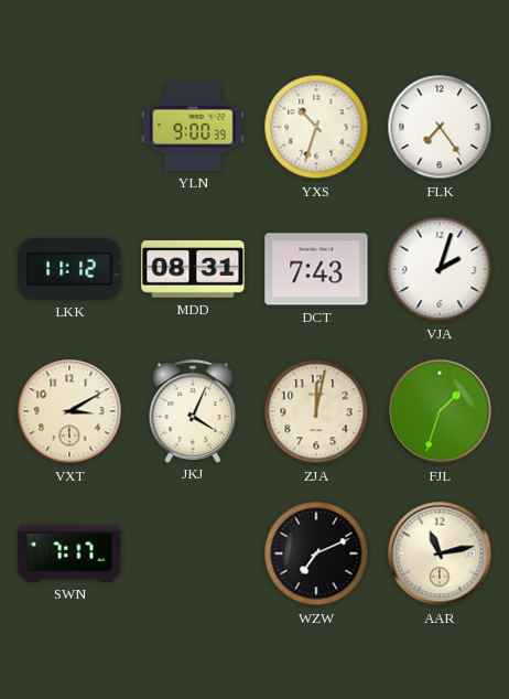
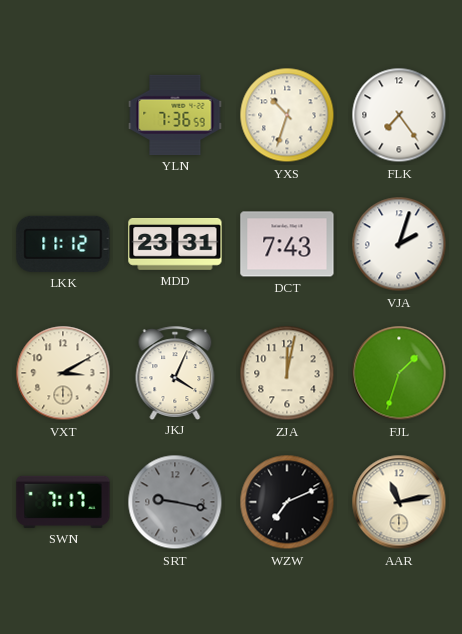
YLN: 9:00 -> 7:36
MDD: 08:31 -> 23:31
SRT: none -> 9:17
